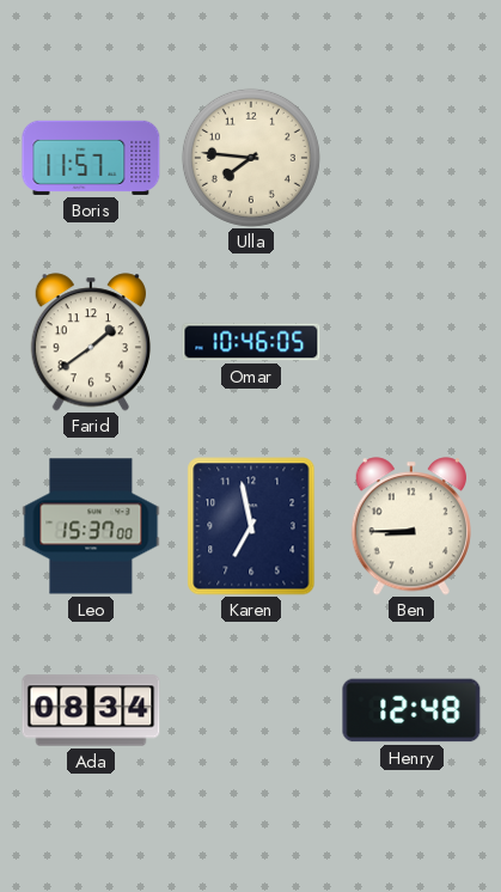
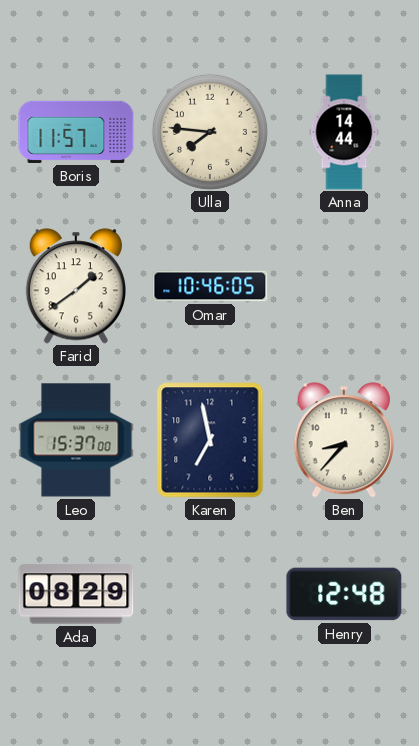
Anna: none -> 14:44
Ben: 8:45 -> 8:37
Ada: 08:34 -> 08:29
